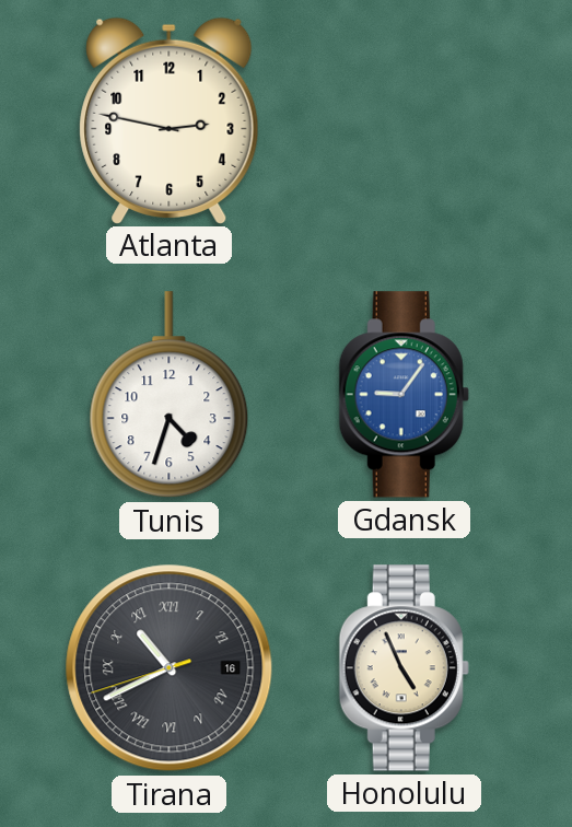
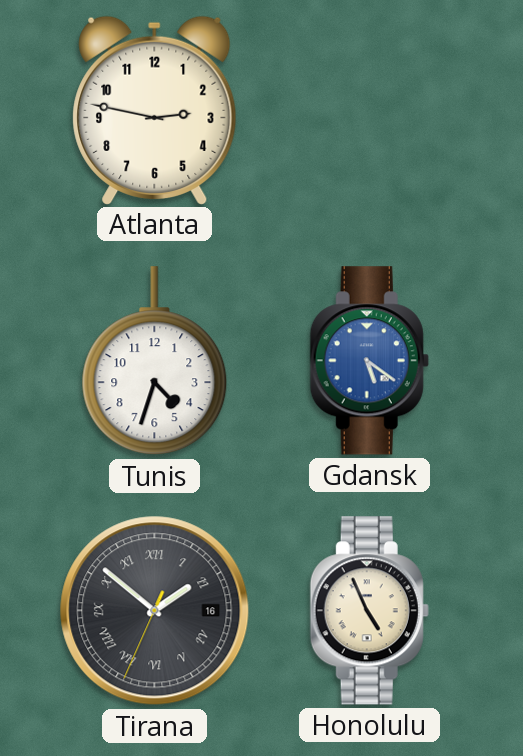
Gdansk: 9:06 -> 5:21
Tirana: 10:40 -> 1:51
